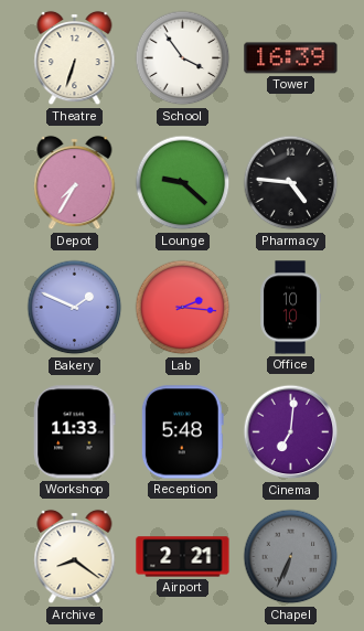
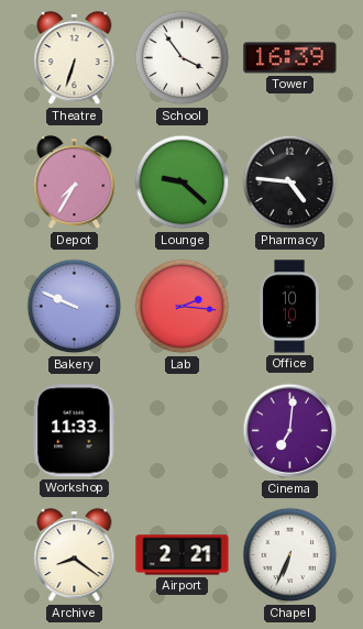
Bakery: 1:49 -> 9:49
Reception: 5:48 -> none
Chapel dial: grey -> white
